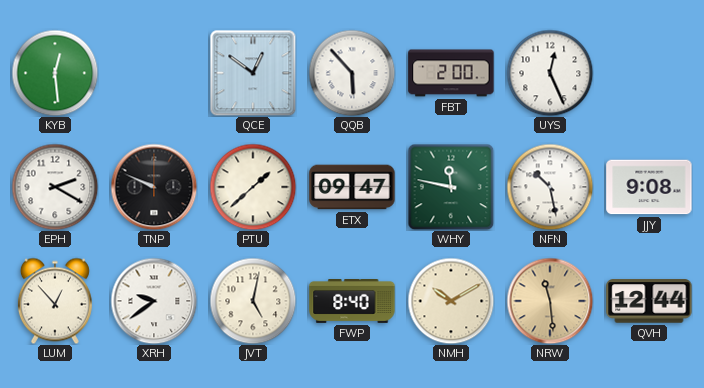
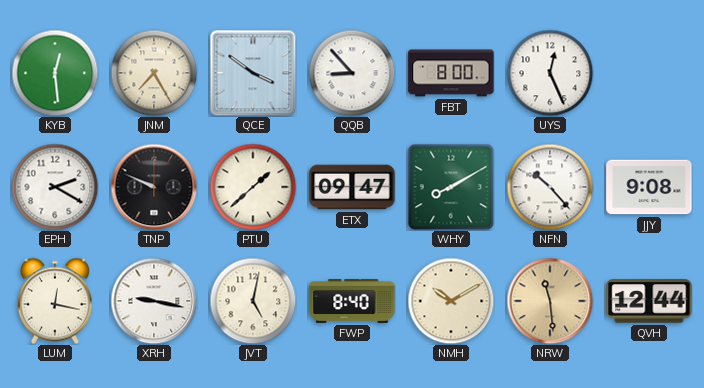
JNM: none -> 7:25
QCE: 12:51 -> 3:51
QQB: 5:53 -> 8:53
FBT: 2:00 -> 8:00
WHY: 11:47 -> 8:10
NFN: 10:28 -> 10:23
LUM: 12:53 -> 12:17
XRH: 9:39 -> 9:17
